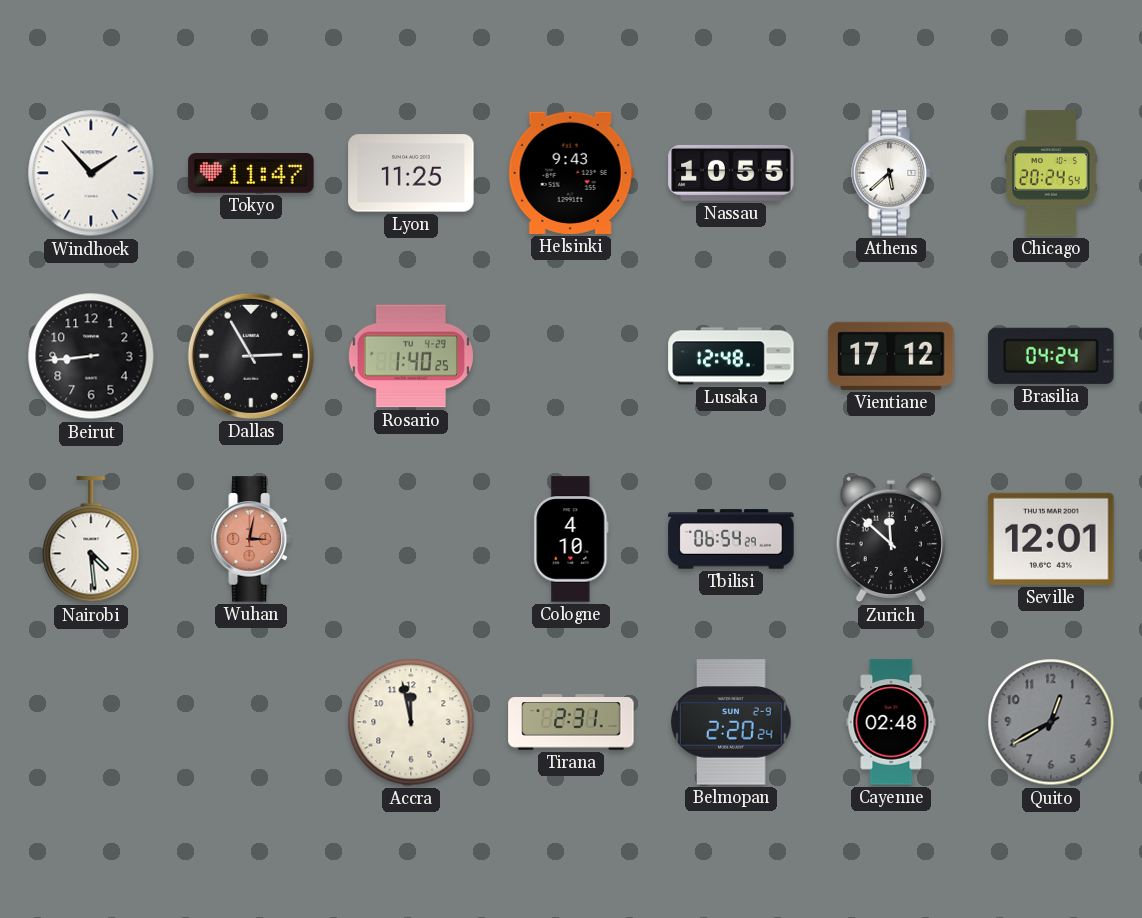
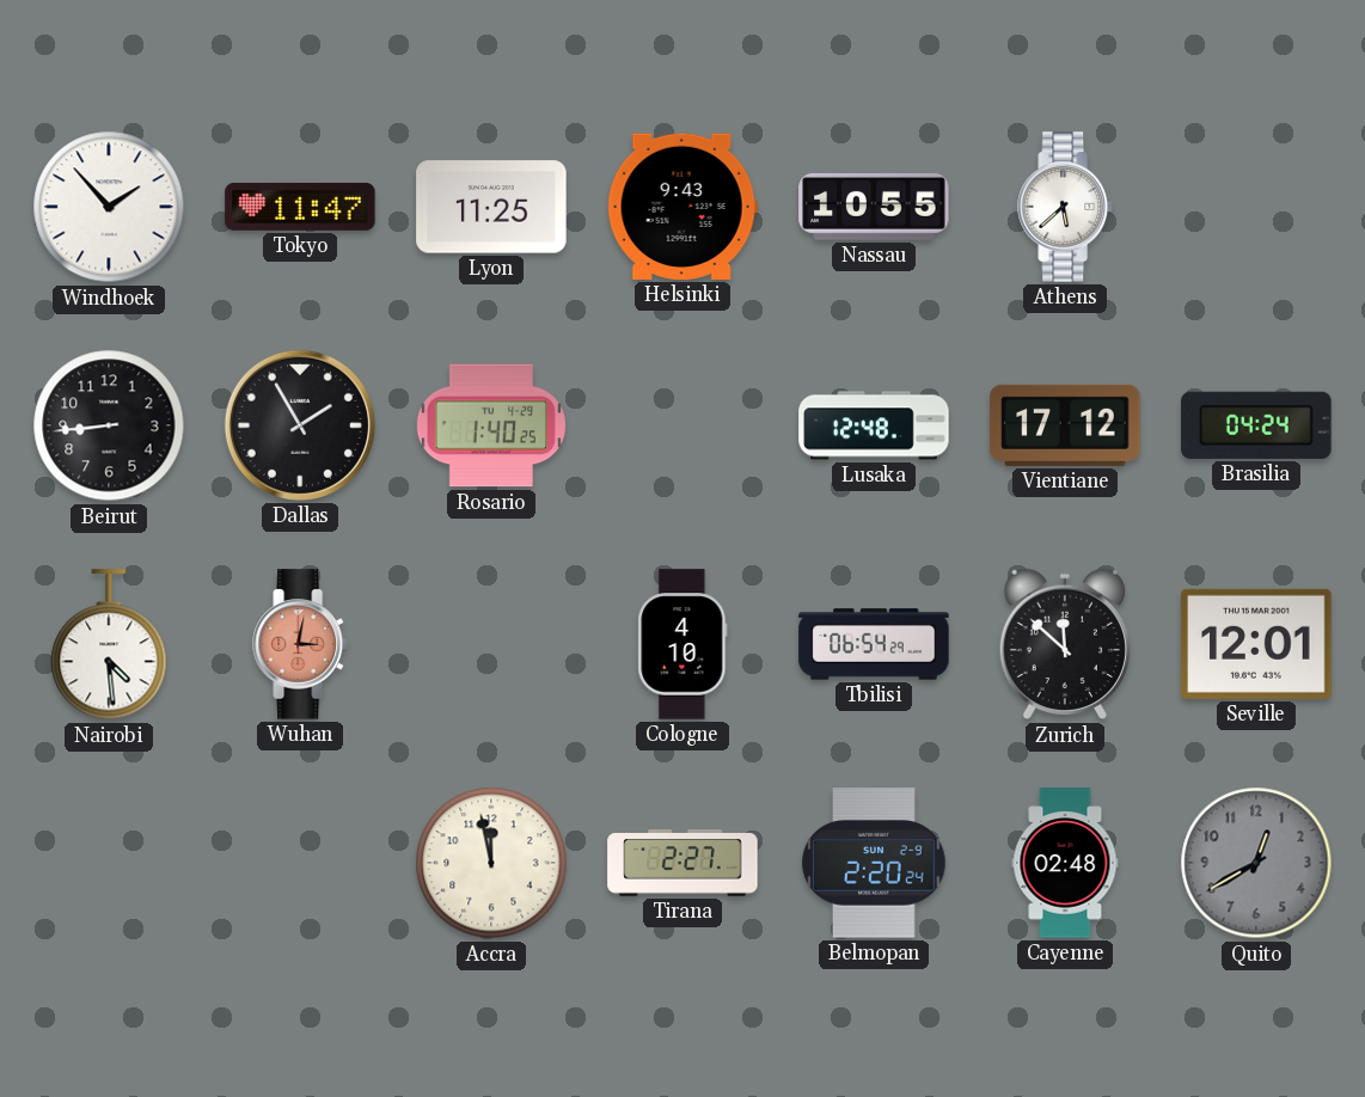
Chicago: 20:24 -> none
Dallas: 2:55 -> 1:55
Tirana: 2:31 -> 2:27
